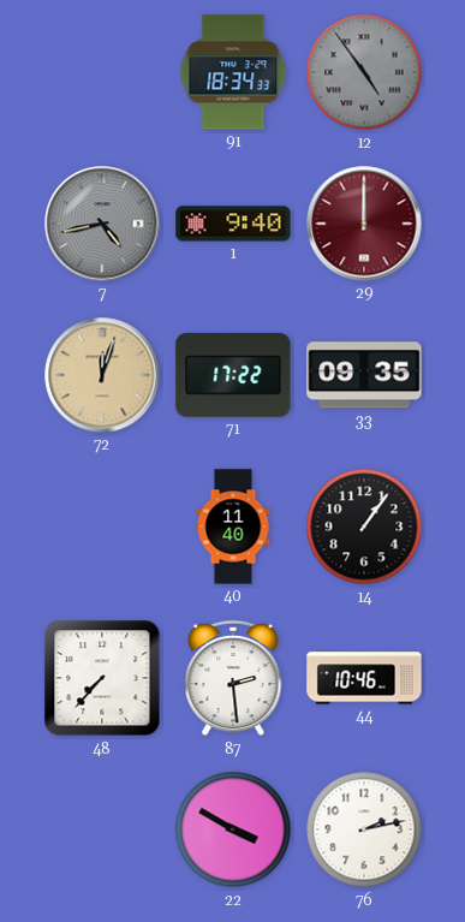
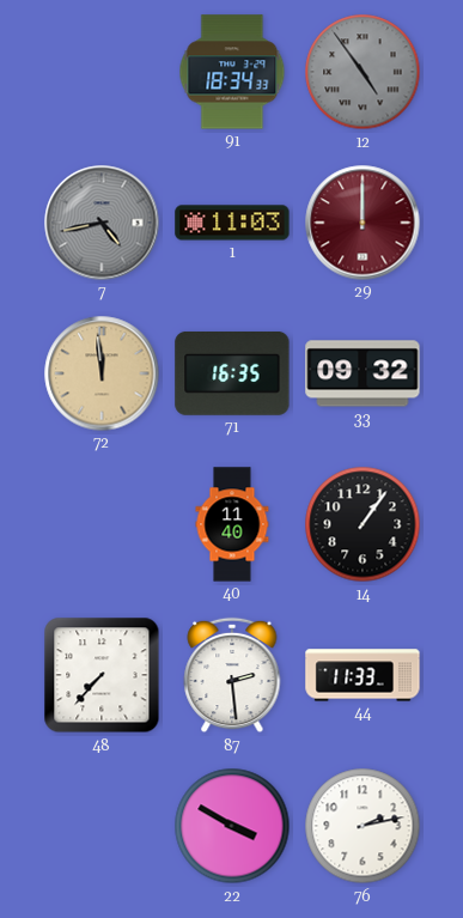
1: 9:40 -> 11:03
72: 12:03 -> 11:59
71: 17:22 -> 16:35
33: 09:35 -> 09:32
44: 10:46 -> 11:33
